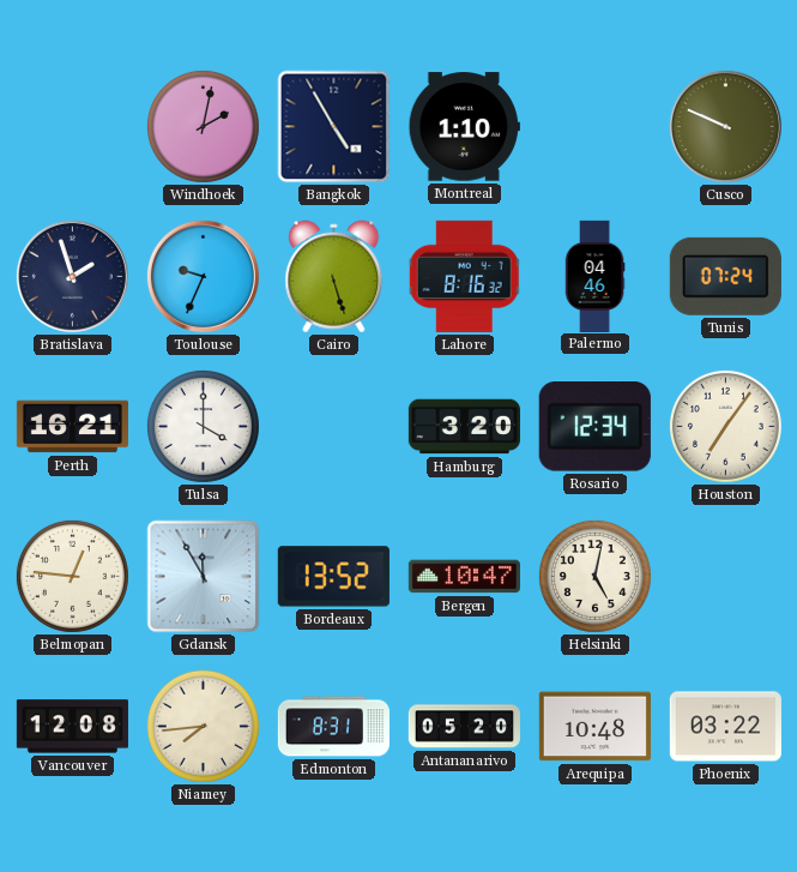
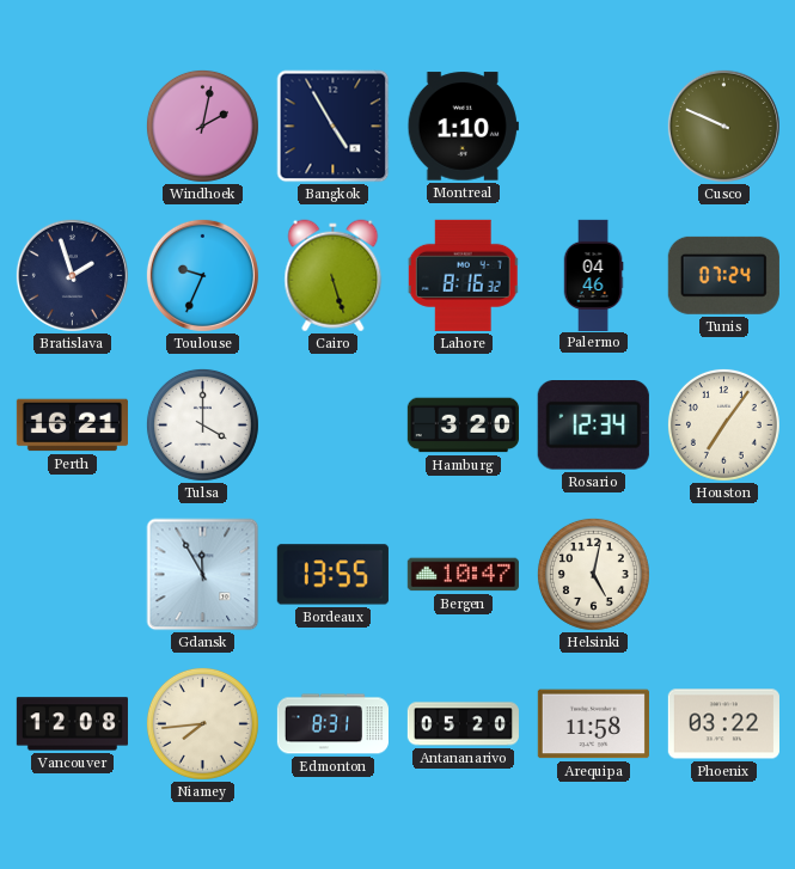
Belmopan: 12:46 -> none
Bordeaux: 13:52 -> 13:55
Arequipa: 10:48 -> 11:58
